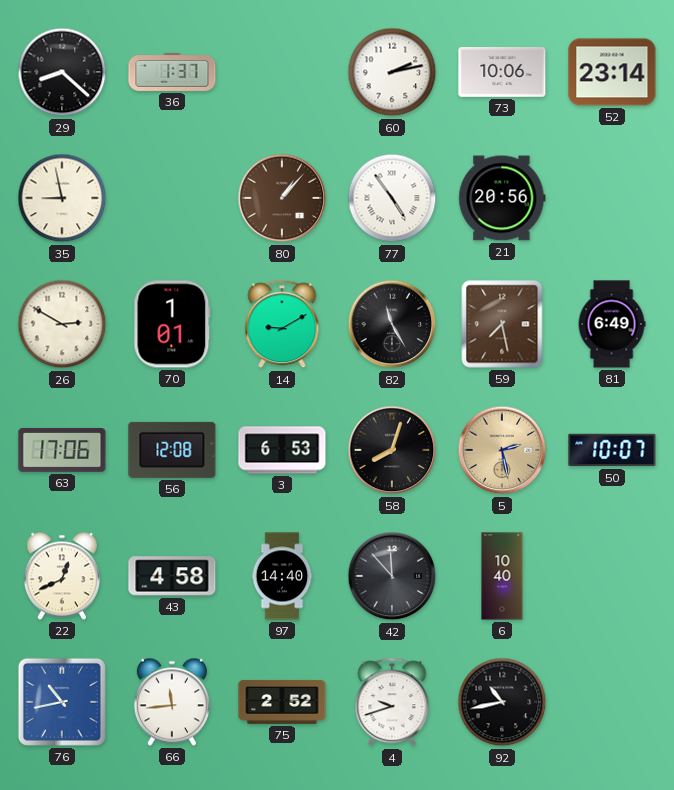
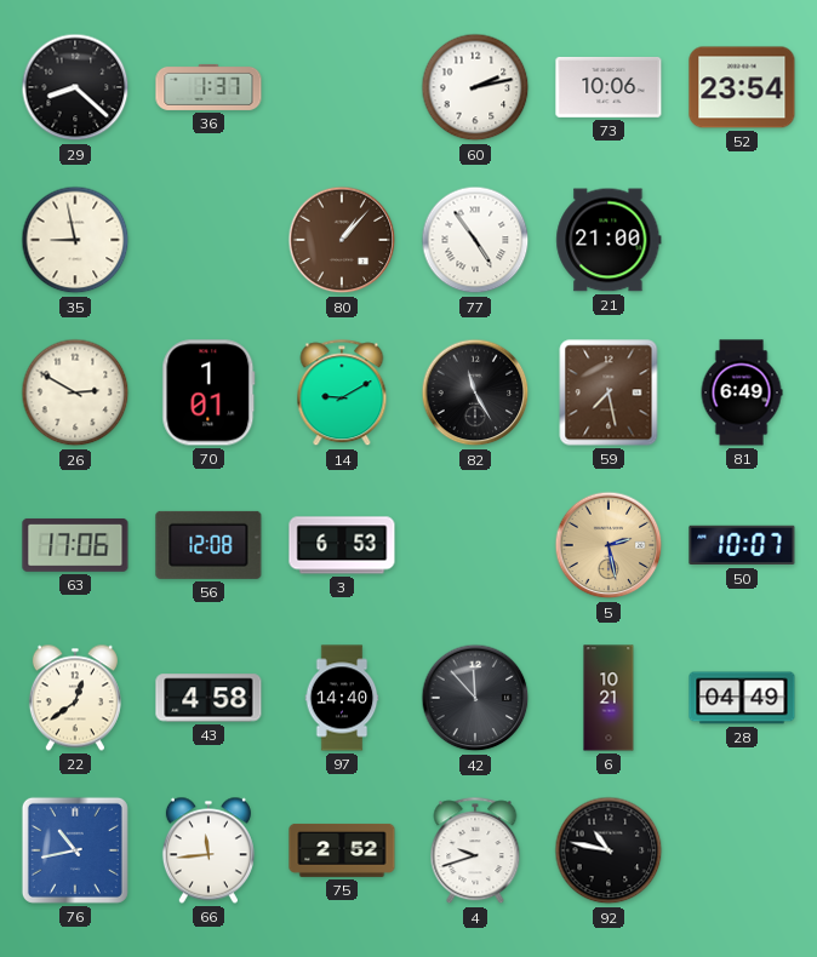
52: 23:14 -> 23:54
21: 20:56 -> 21:00
58: 8:03 -> none
22: 12:41 -> 12:39
6: 10:40 -> 10:21
28: none -> 04:49
92: 10:43 -> 10:47
